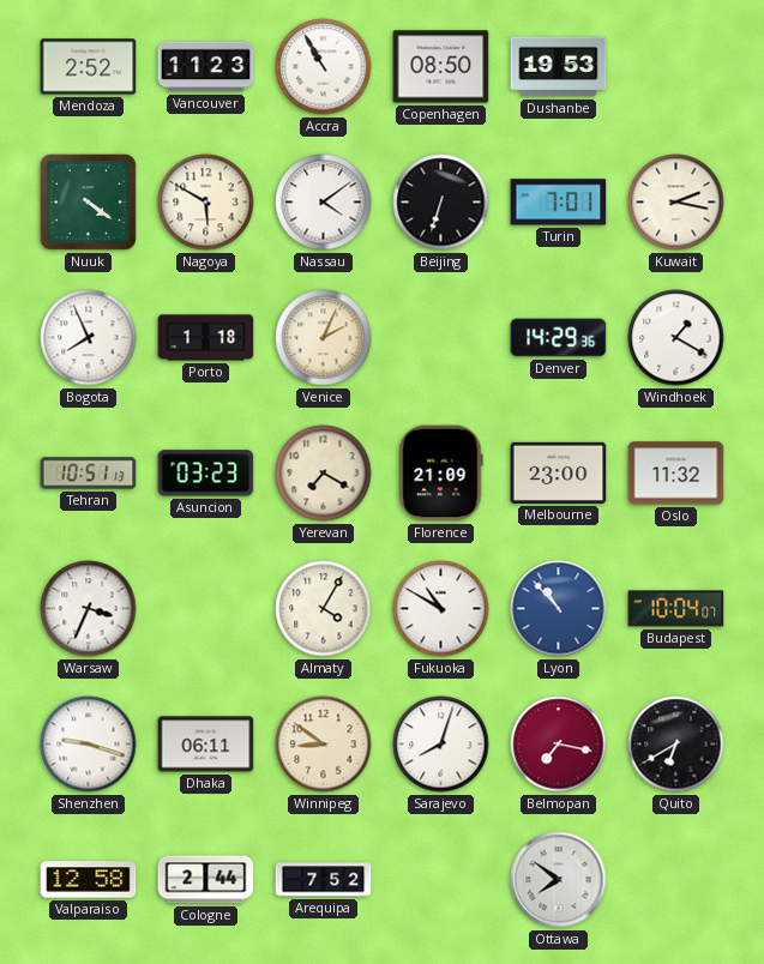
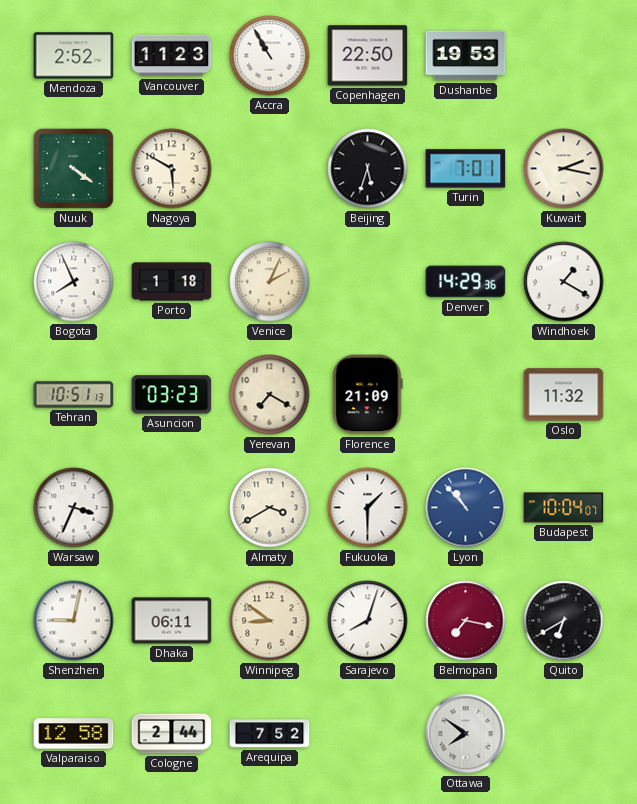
Copenhagen: 08:50 -> 22:50
Nassau: 4:09 -> none
Beijing: 6:33 -> 5:33
Melbourne: 23:00 -> none
Almaty: 4:05 -> 3:40
Fukuoka: 10:50 -> 1:30
Shenzhen: 9:18 -> 9:02
